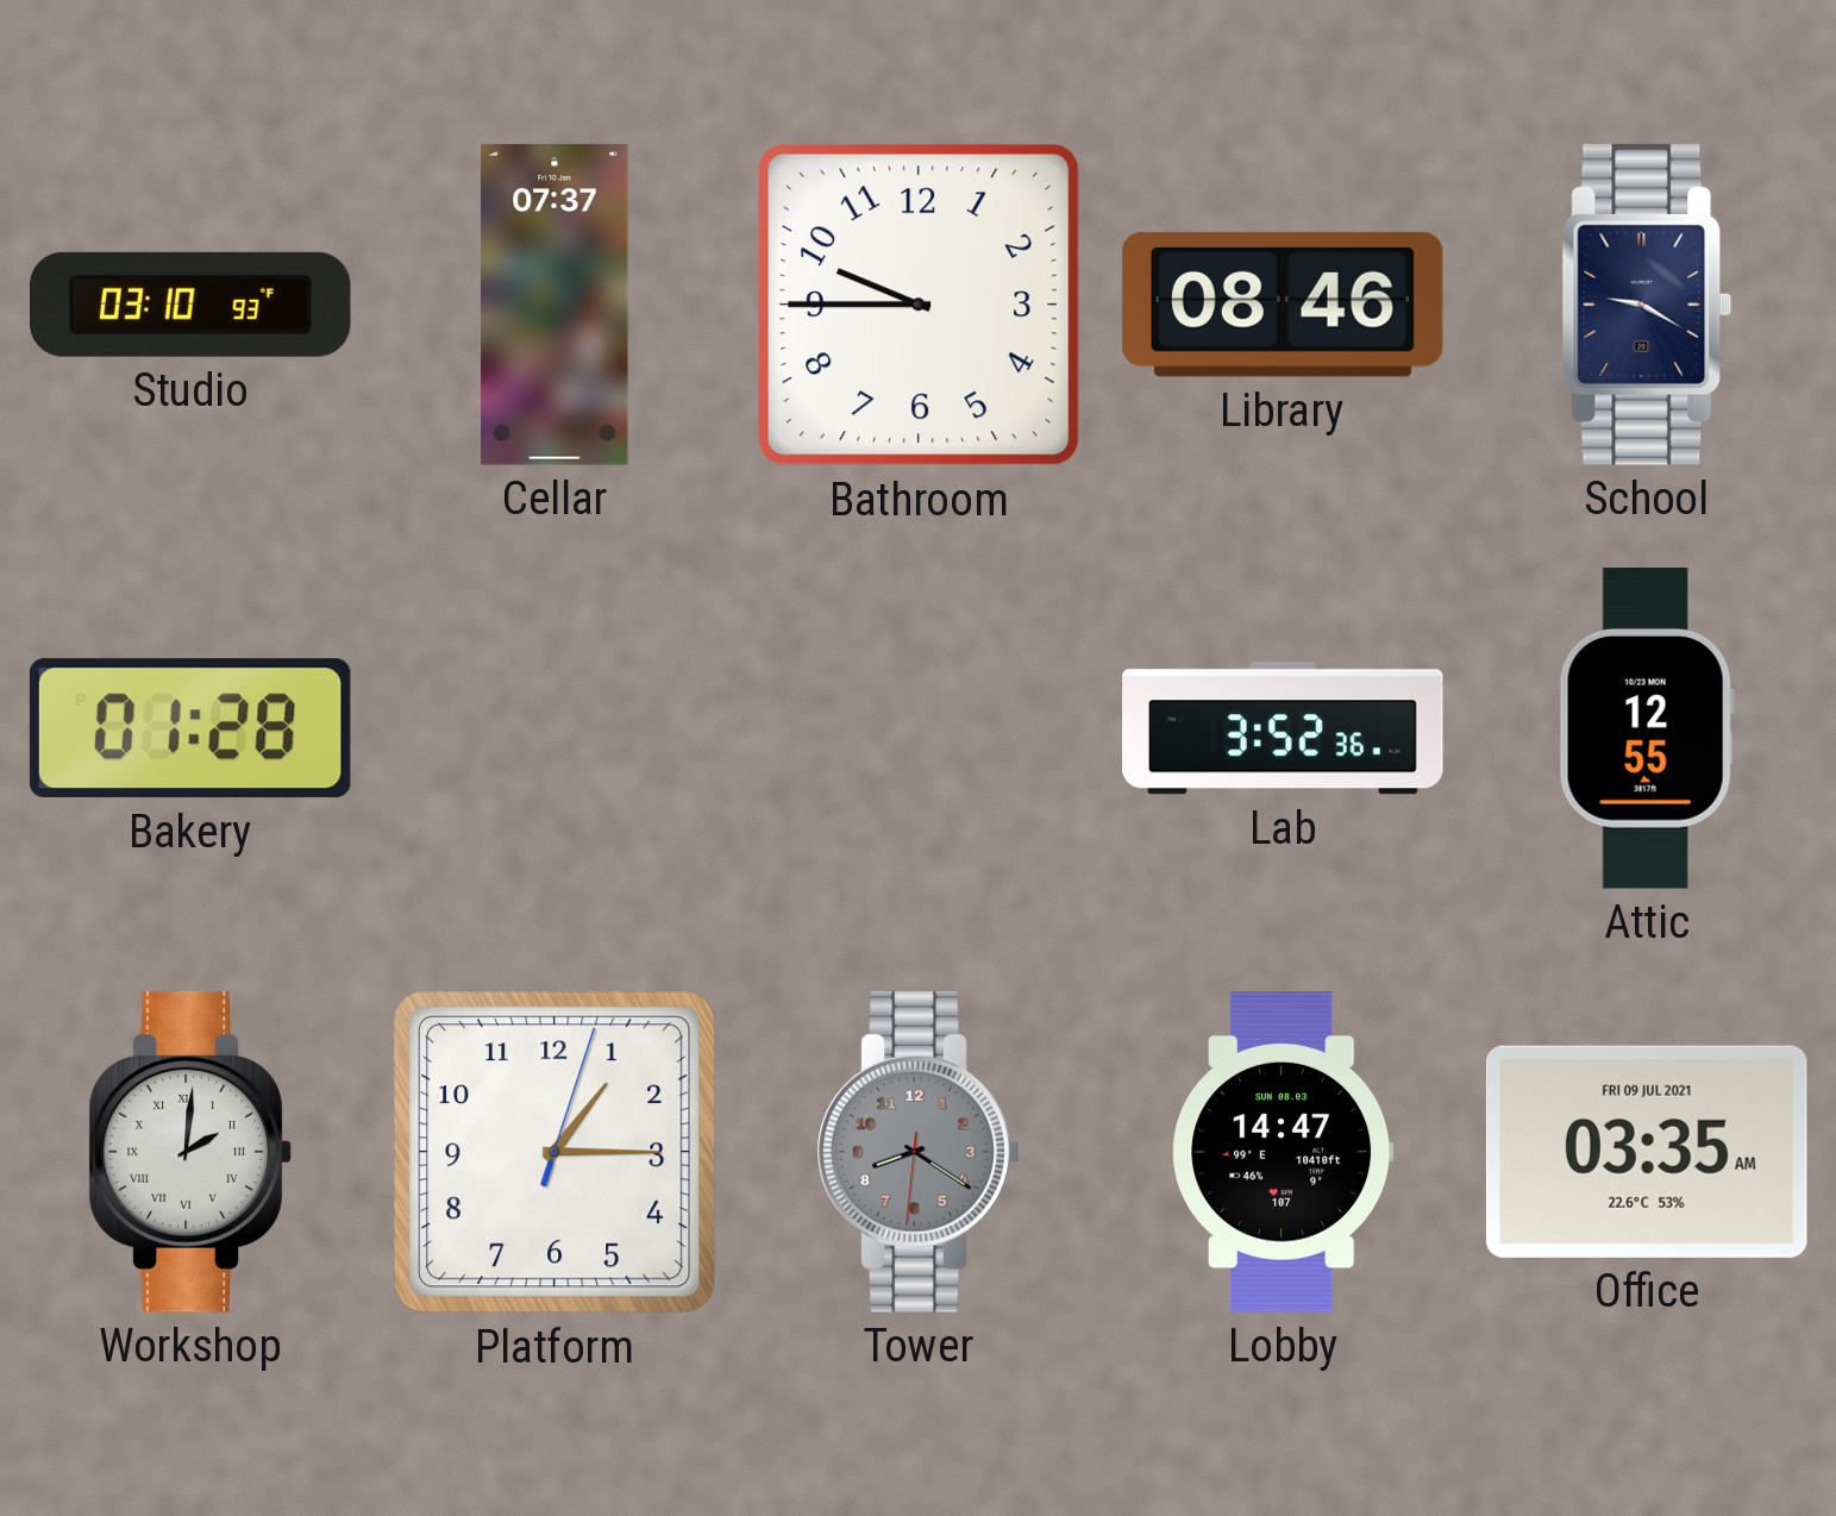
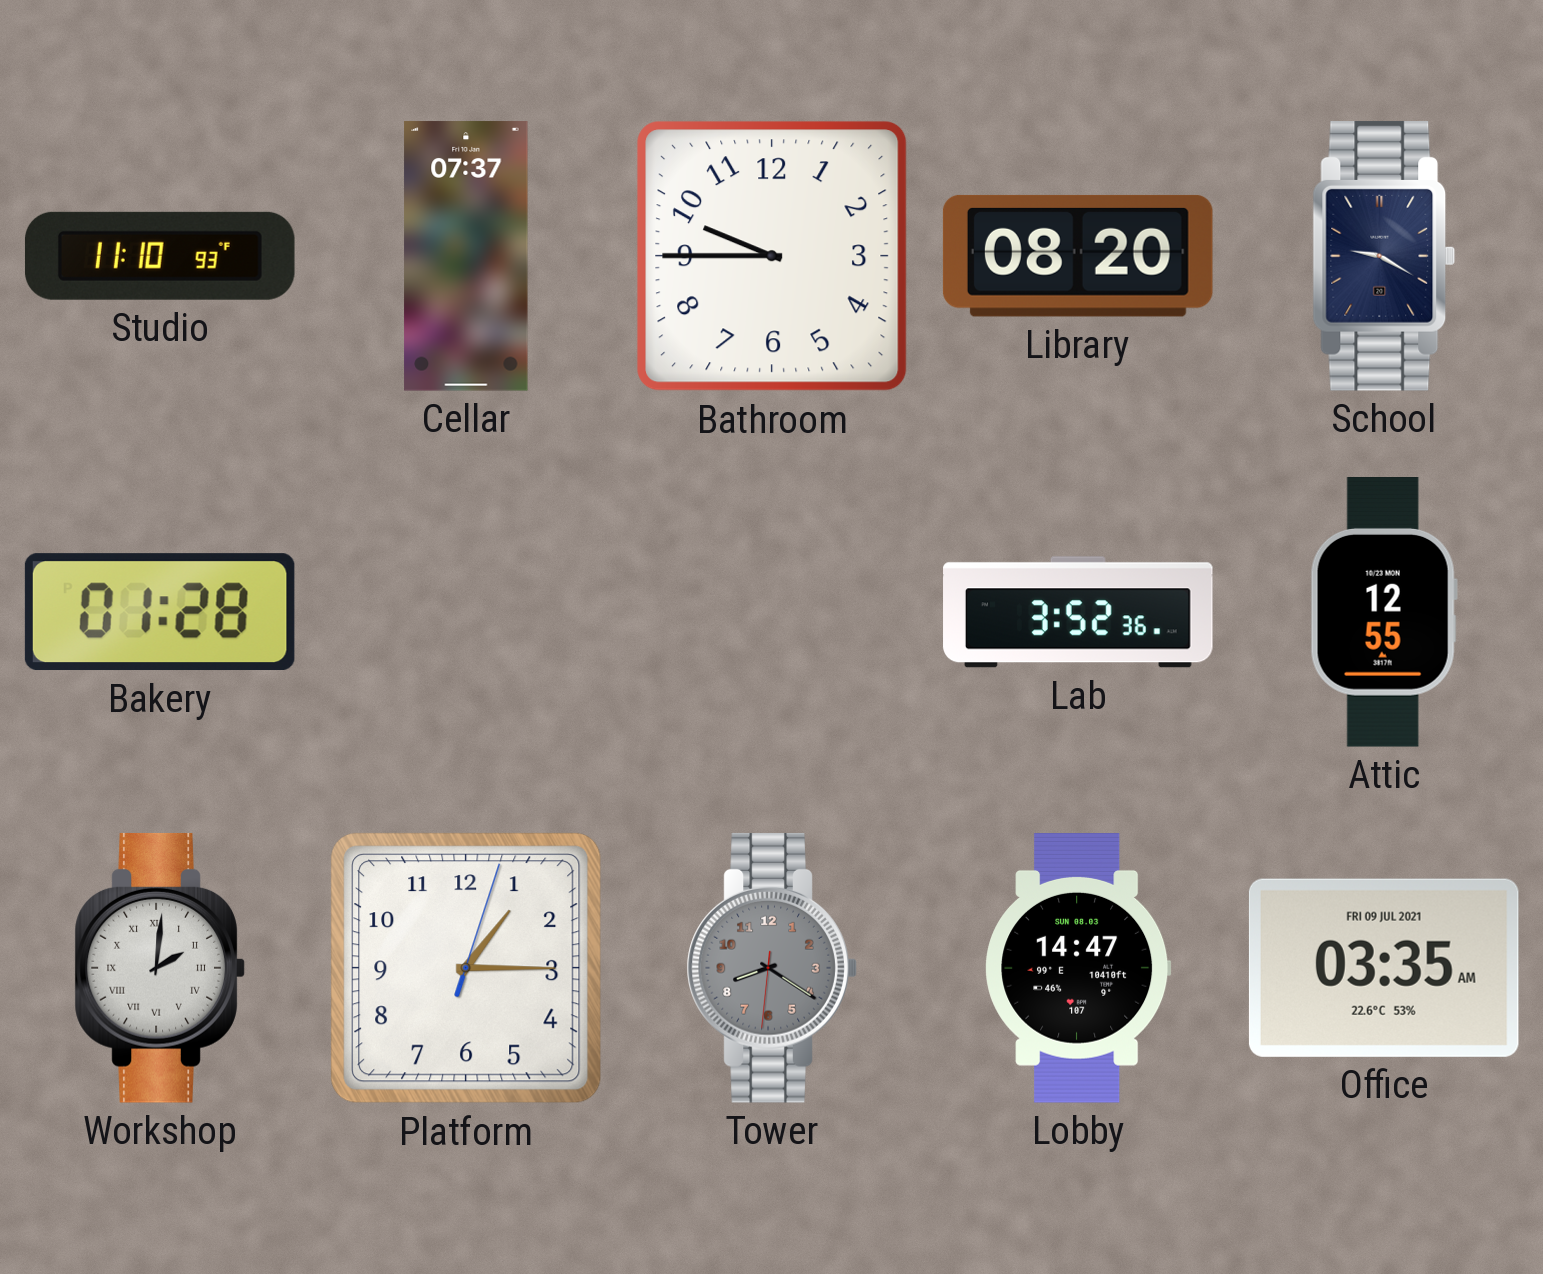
Studio: 03:10 -> 11:10
Library: 08:46 -> 08:20
